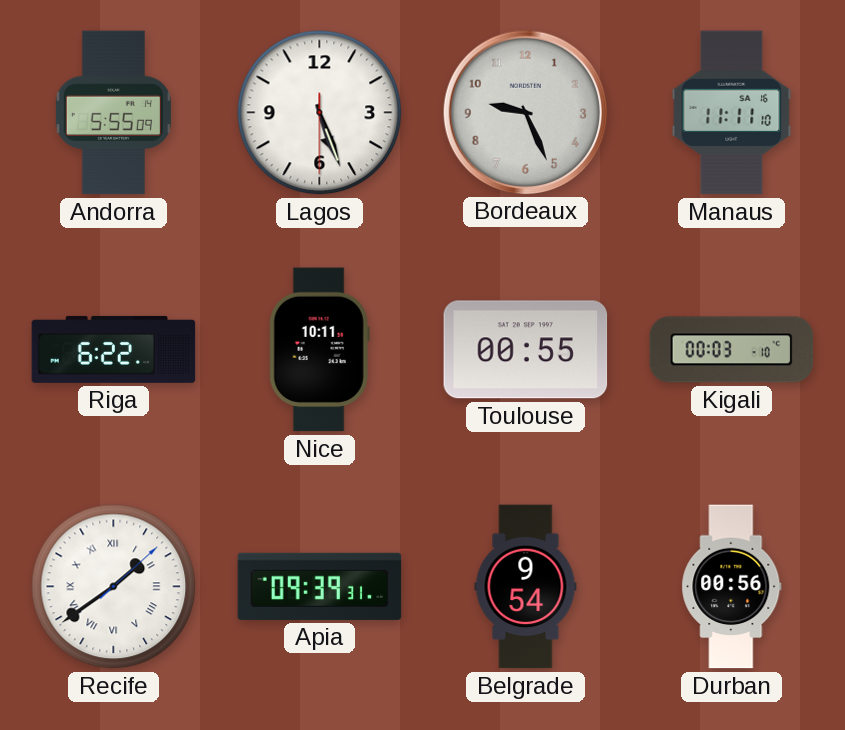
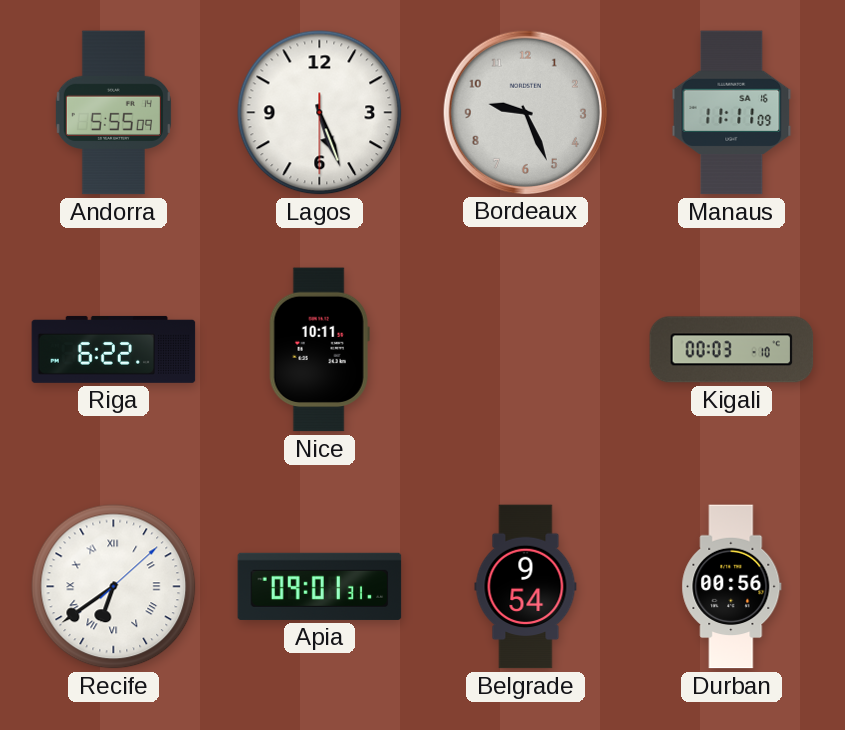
Manaus: 11:11:10 -> 11:11:09
Toulouse: 00:55 -> none
Recife: 1:39 -> 6:39
Apia: 09:39 -> 09:01
